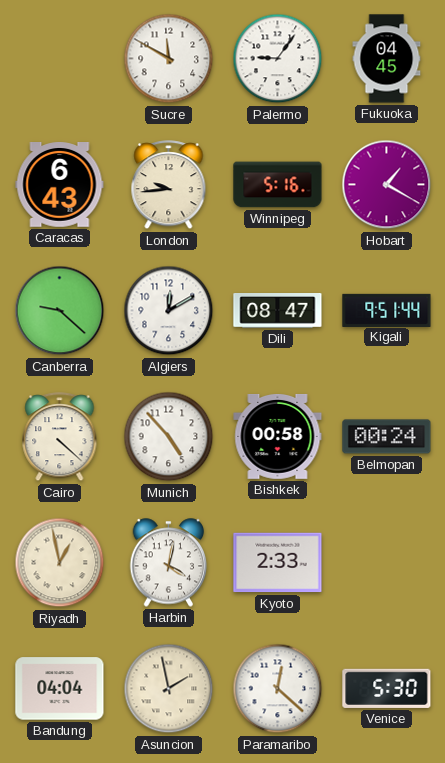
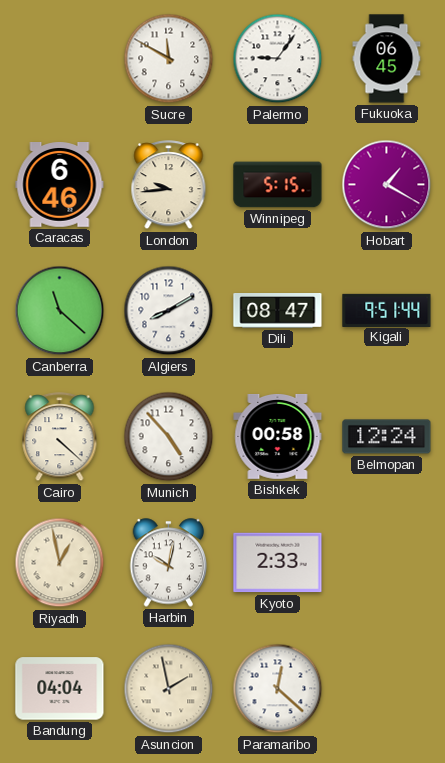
Fukuoka: 04:45 -> 06:45
Caracas: 6:43 -> 6:46
Winnipeg: 5:16 -> 5:15
Canberra: 9:22 -> 11:22
Algiers: 12:10 -> 8:10
Belmopan: 00:24 -> 12:24
Harbin: 4:02 -> 10:02
Venice: 5:30 -> none
